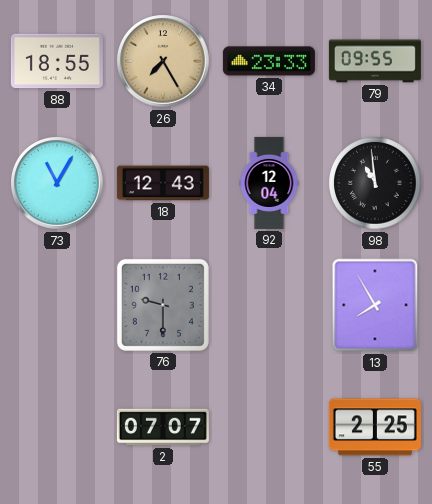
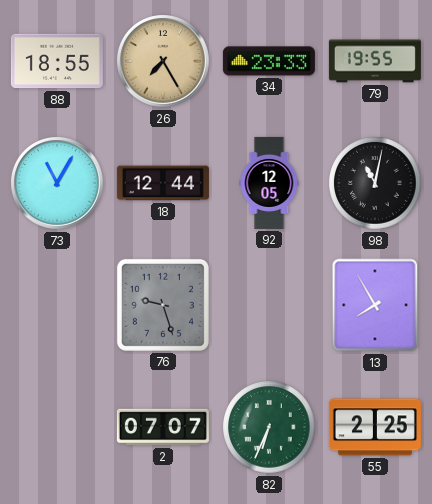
79: 09:55 -> 19:55
18: 12:43 -> 12:44
92: 12:04 -> 12:05
98: 10:59 -> 11:02
76: 9:30 -> 9:27
82: none -> 6:34
